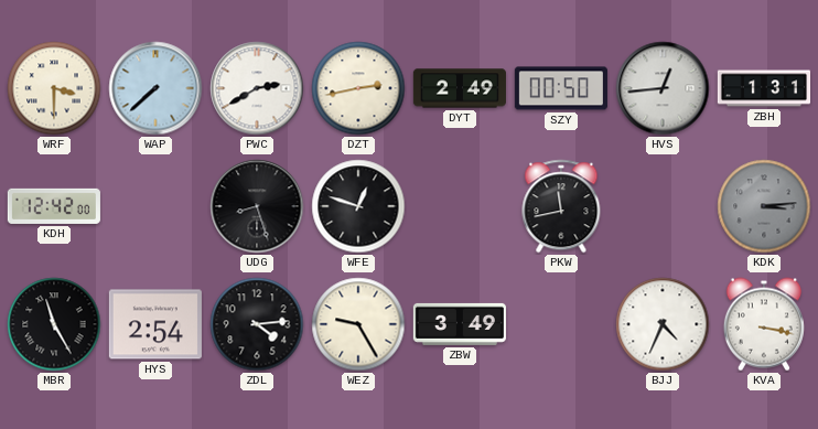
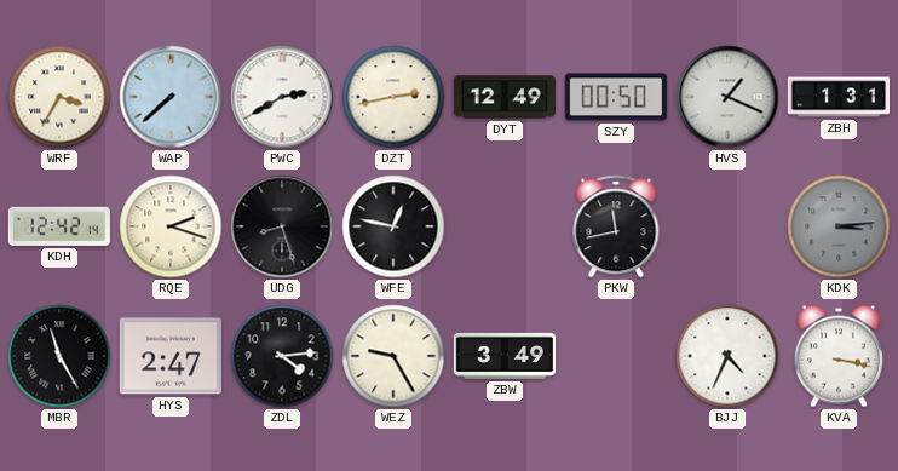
WRF: 3:30 -> 3:35
DYT: 2:49 -> 12:49
HVS: 12:44 -> 1:19
KDH: 12:42:00 -> 12:42:14
RQE: none -> 2:18
WFE: 12:48 -> 12:47
HYS: 2:54 -> 2:47
